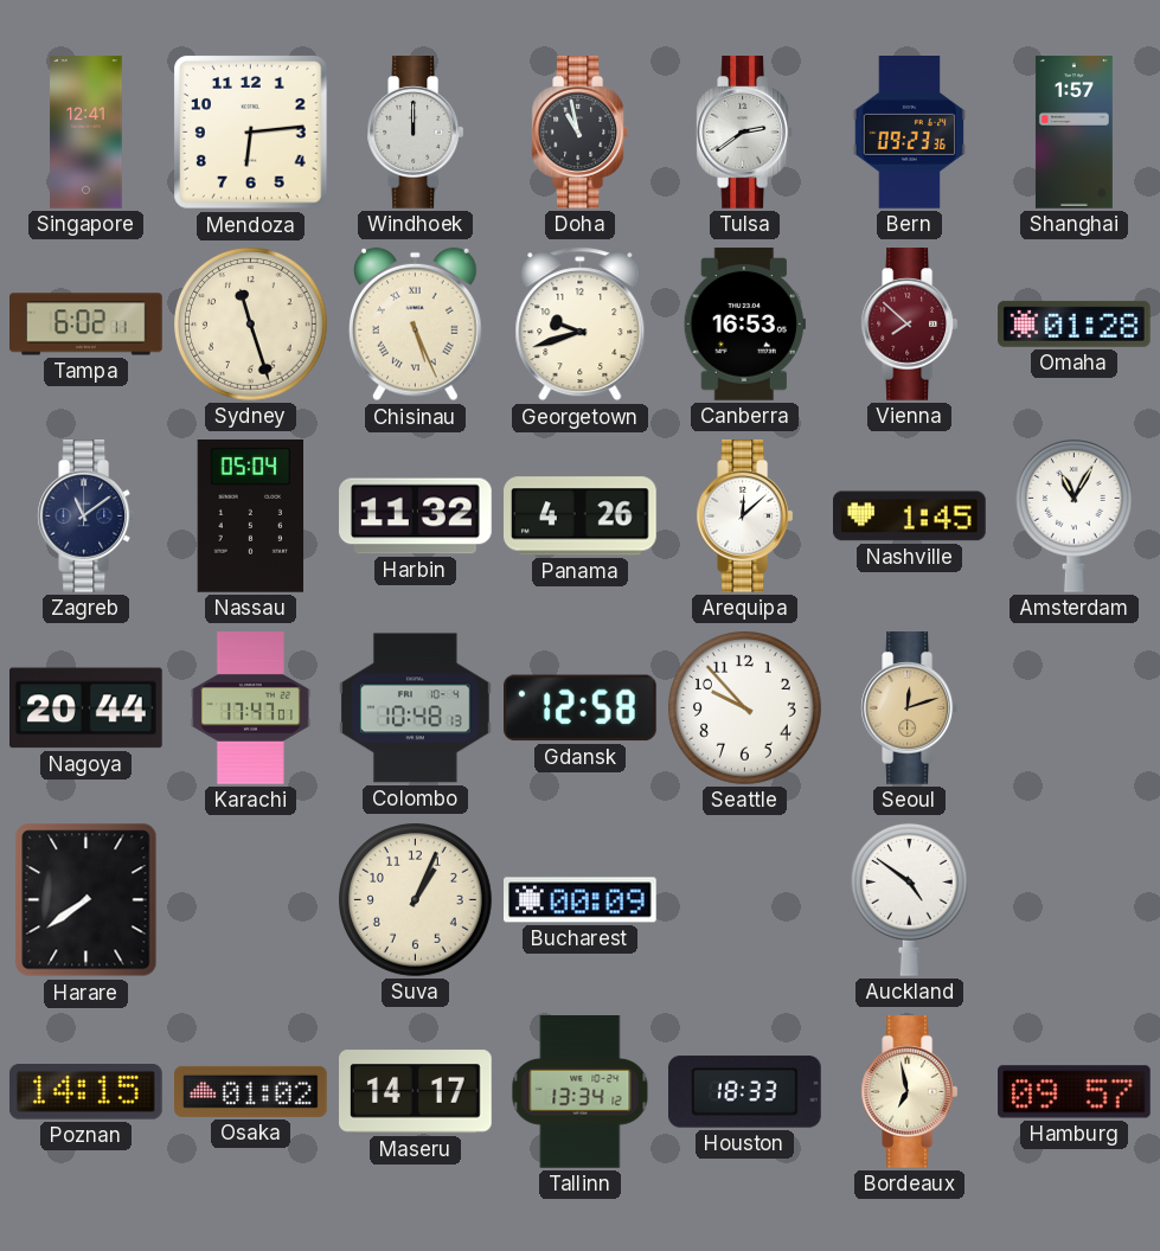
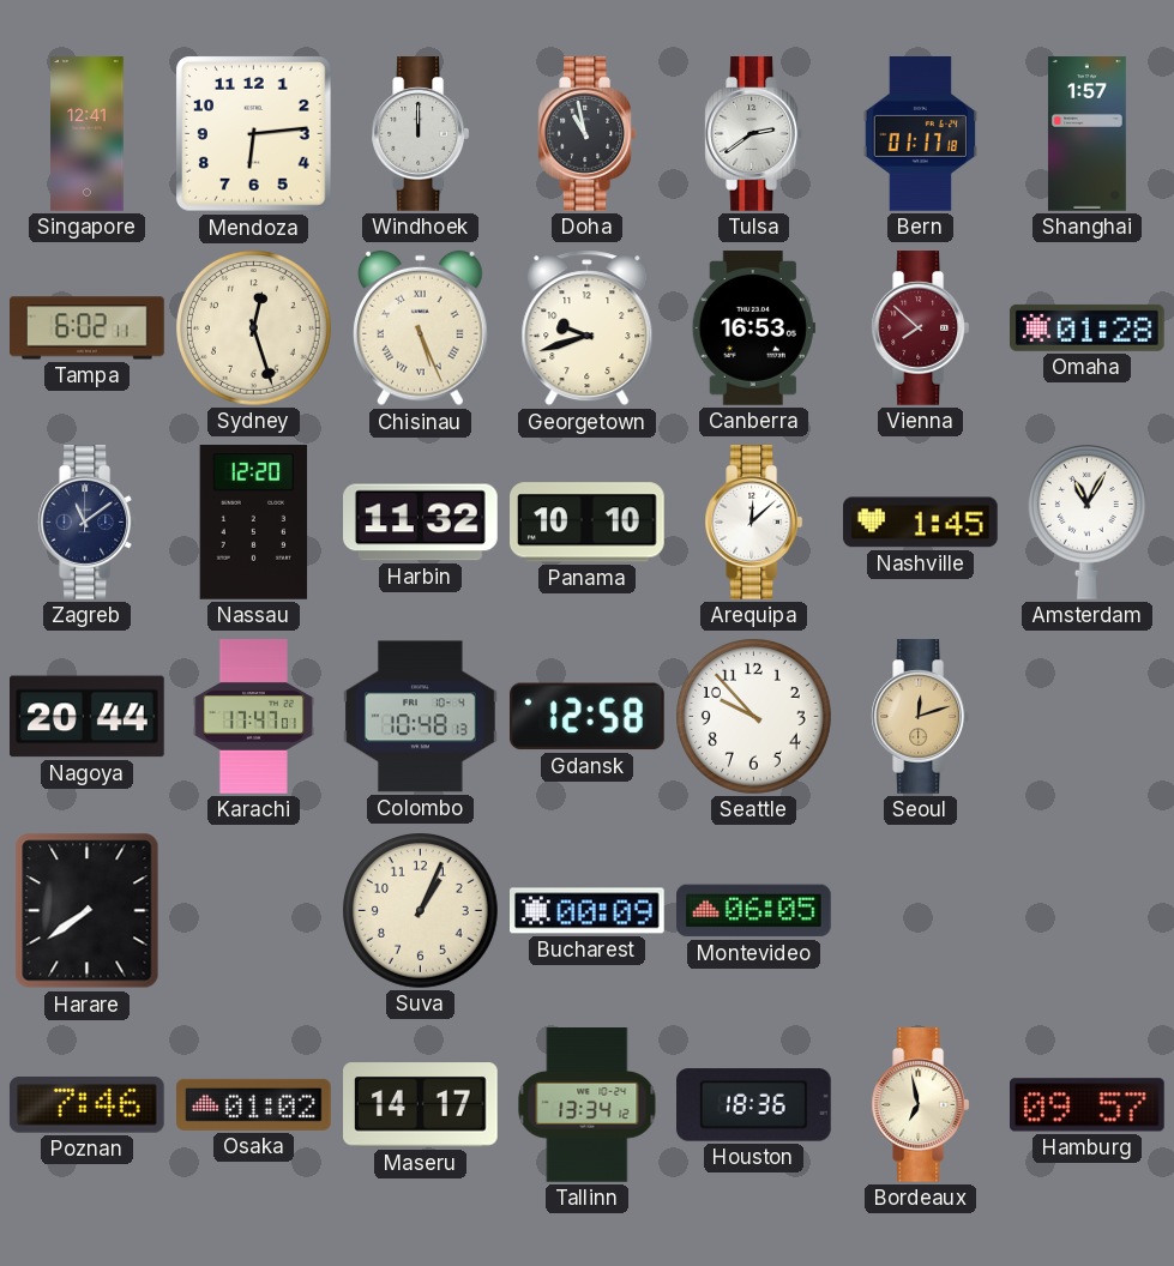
Bern: 09:23 -> 01:17
Sydney: 11:27 -> 12:27
Nassau: 05:04 -> 12:20
Panama: 4:26 -> 10:10
Montevideo: none -> 06:05
Auckland: 4:51 -> none
Poznan: 14:15 -> 7:46
Houston: 18:33 -> 18:36
